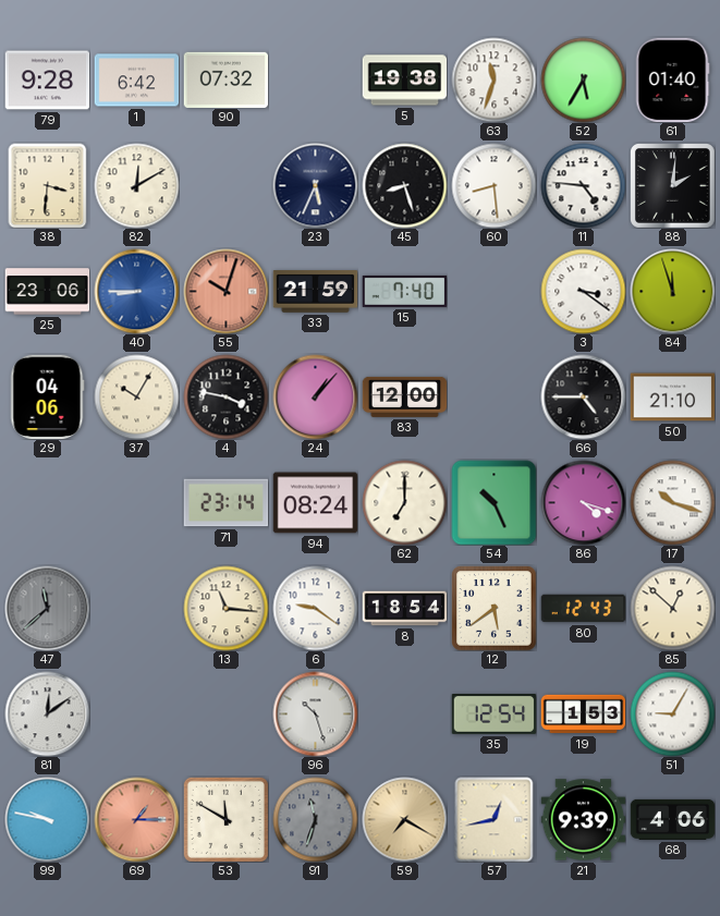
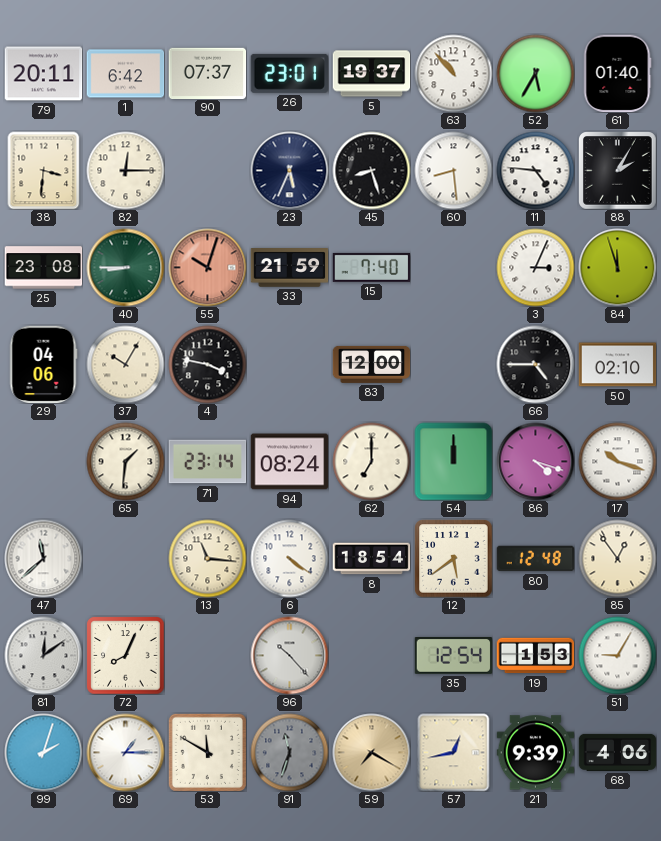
79: 9:28 -> 20:11
90: 07:32 -> 07:37
26: none -> 23:01
5: 19:38 -> 19:37
63: 11:33 -> 10:53
82: 12:10 -> 12:15
88: 2:01 -> 2:05
25: 23:06 -> 23:08
40 dial: blue -> green
3: 3:21 -> 3:04
24: 1:07 -> none
50: 21:10 -> 02:10
65: none -> 1:31
54: 10:26 -> 12:00
47 dial: grey -> white
6: 9:21 -> 4:21
80: 12:43 -> 12:48
85: 12:52 -> 12:54
72: none -> 8:04
96: 10:27 -> 10:23
99: 9:47 -> 2:03
69 dial: salmon -> white
